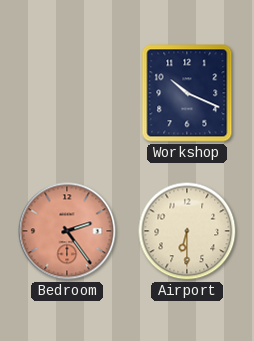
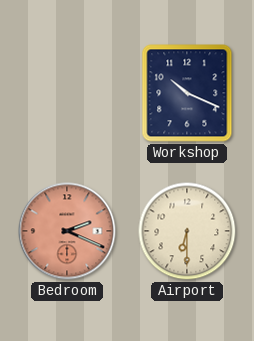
Bedroom: 2:24 -> 2:19
